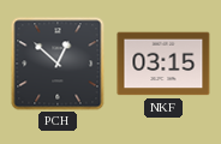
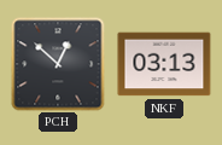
NKF: 03:15 -> 03:13
